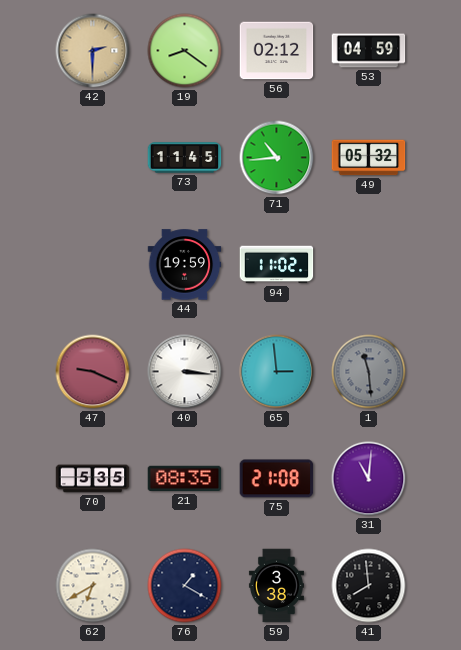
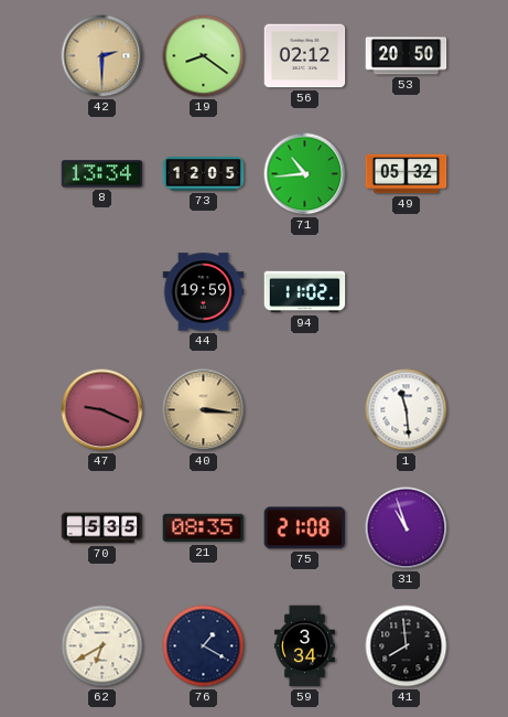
53: 04:59 -> 20:50
8: none -> 13:34
73: 11:45 -> 12:05
40 dial: white -> champagne
65: 2:59 -> none
1 dial: grey -> white
31: 11:01 -> 10:57
59: 3:38 -> 3:34
